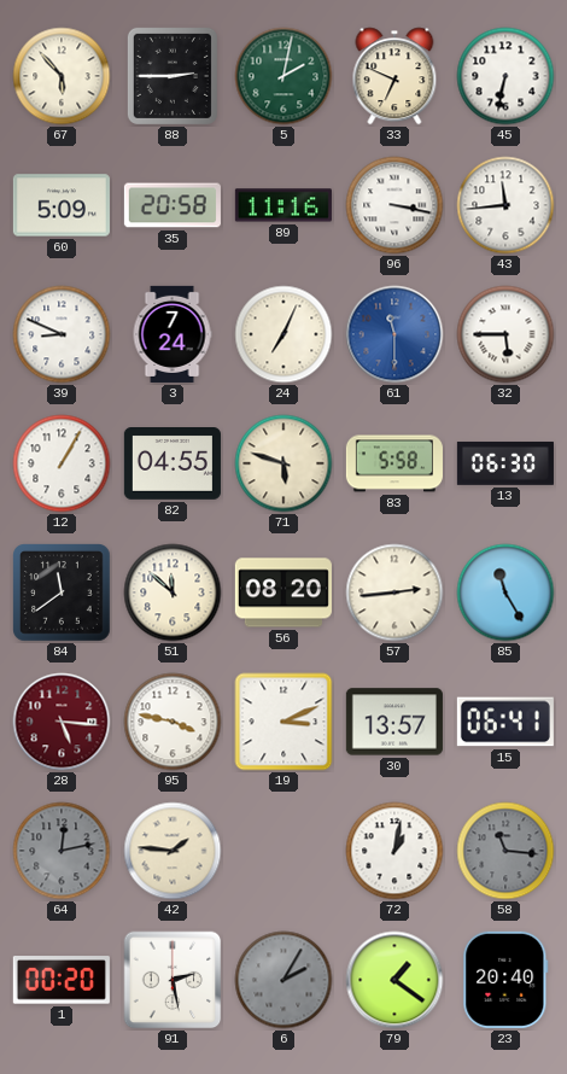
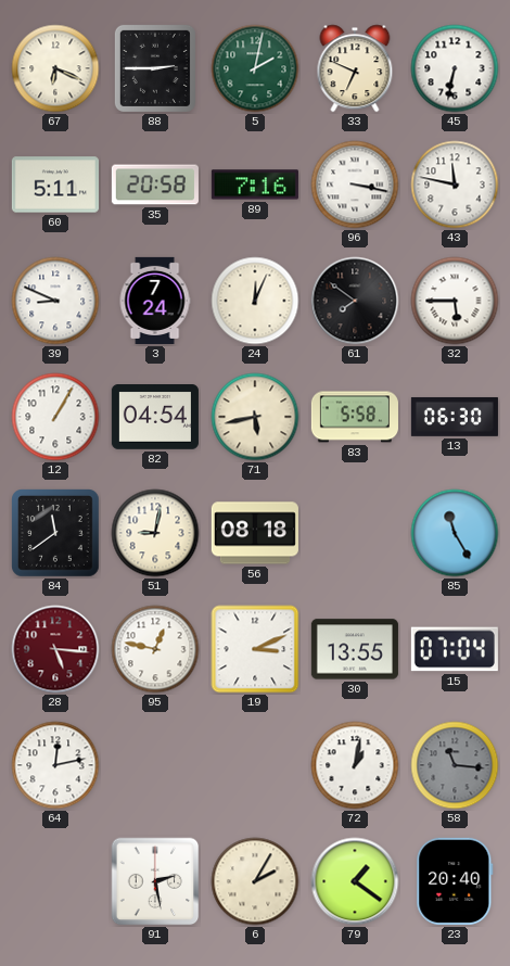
67: 5:53 -> 6:19
60: 5:09 -> 5:11
89: 11:16 -> 7:16
43: 11:44 -> 11:47
24: 7:04 -> 12:04
61: 11:30 -> 7:51
61 dial: blue -> black
82: 04:55 -> 04:54
71: 5:48 -> 5:43
51: 11:52 -> 9:02
56: 08:20 -> 08:18
57: 2:44 -> none
95: 3:47 -> 12:47
30: 13:57 -> 13:55
15: 06:41 -> 07:04
64 dial: grey -> white
42: 1:46 -> none
1: 00:20 -> none
6 dial: grey -> cream
